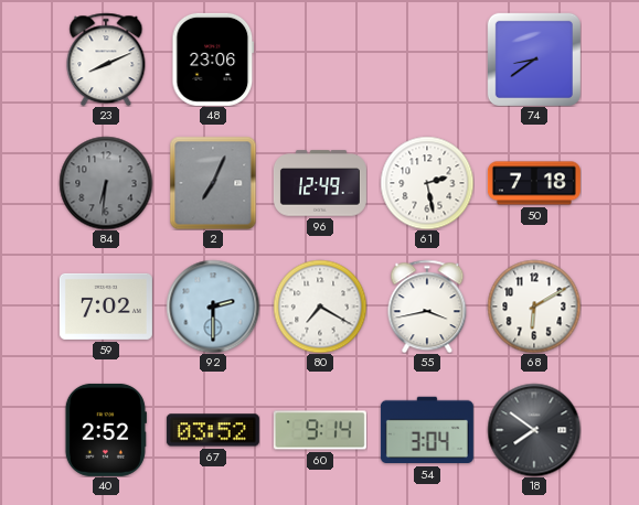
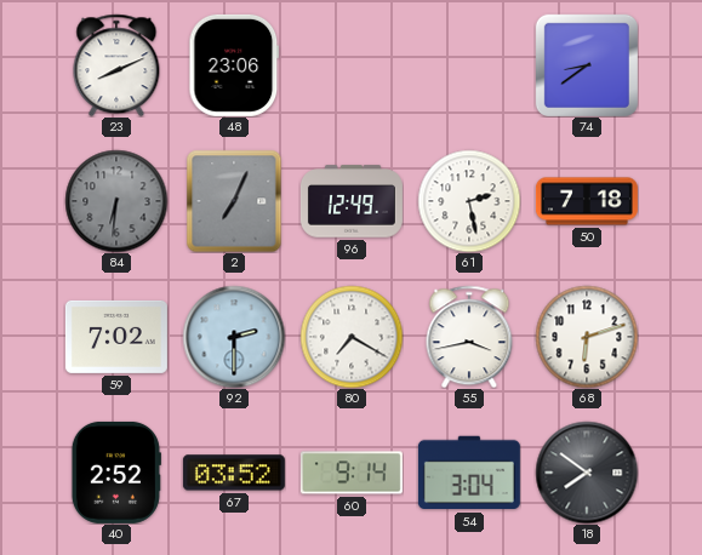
68: 6:10 -> 6:12
